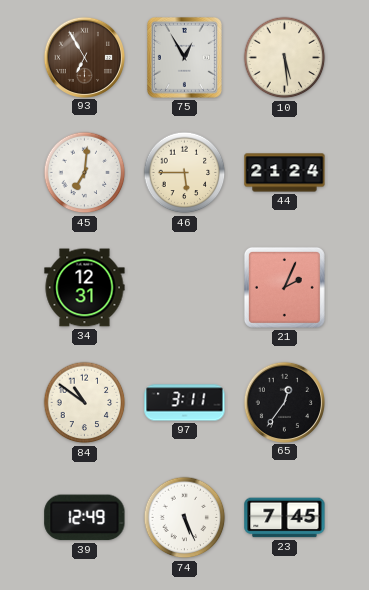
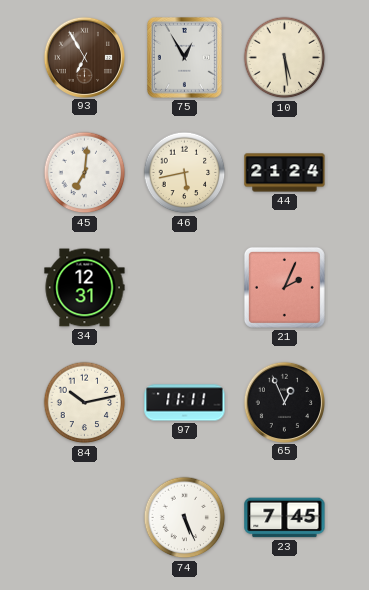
46: 5:45 -> 5:43
84: 10:51 -> 10:13
97: 3:11 -> 11:11
65: 12:36 -> 12:56
39: 12:49 -> none
